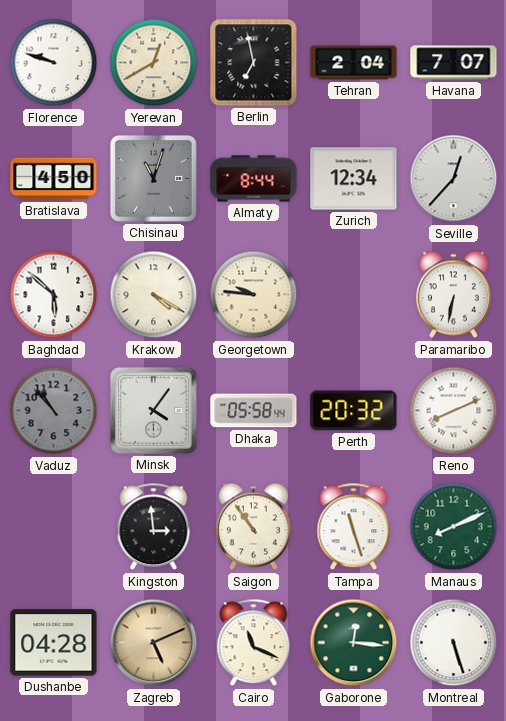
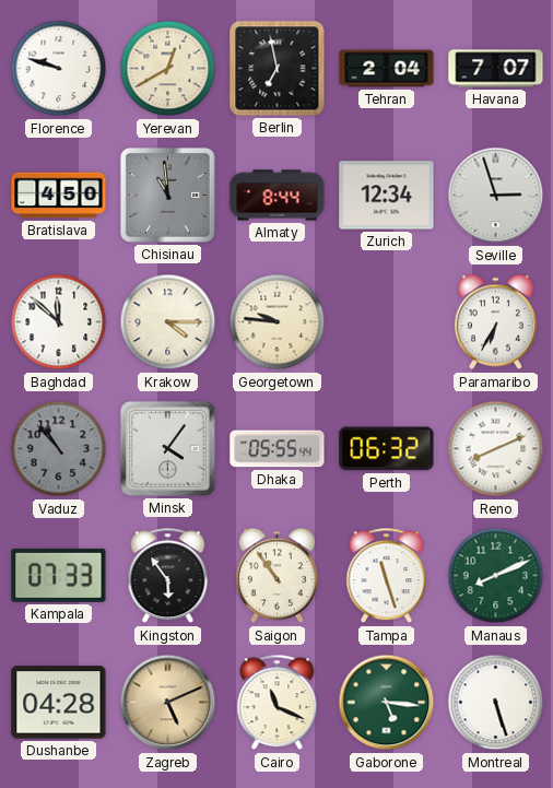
Chisinau: 11:03 -> 10:59
Seville: 12:37 -> 2:57
Baghdad: 5:52 -> 11:52
Krakow: 4:20 -> 4:15
Paramaribo: 6:32 -> 6:35
Dhaka: 05:58 -> 05:55
Perth: 20:32 -> 06:32
Kampala: none -> 07:33
Kingston: 2:59 -> 5:54
Gaborone: 12:16 -> 5:16
